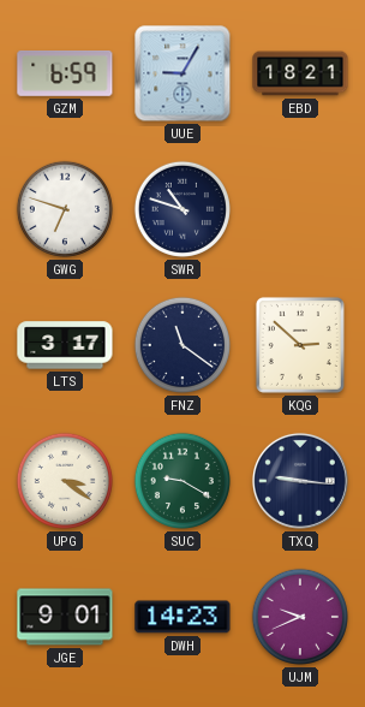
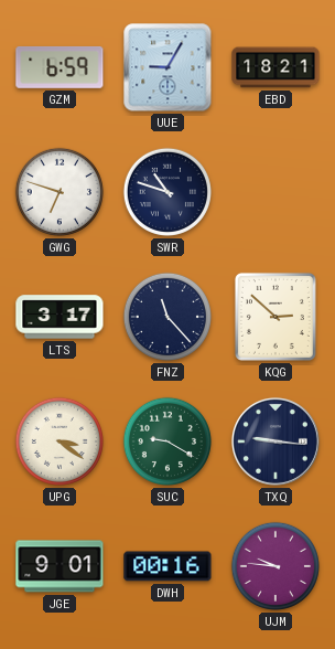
FNZ: 11:21 -> 11:23
DWH: 14:23 -> 00:16
UJM: 9:41 -> 9:46
